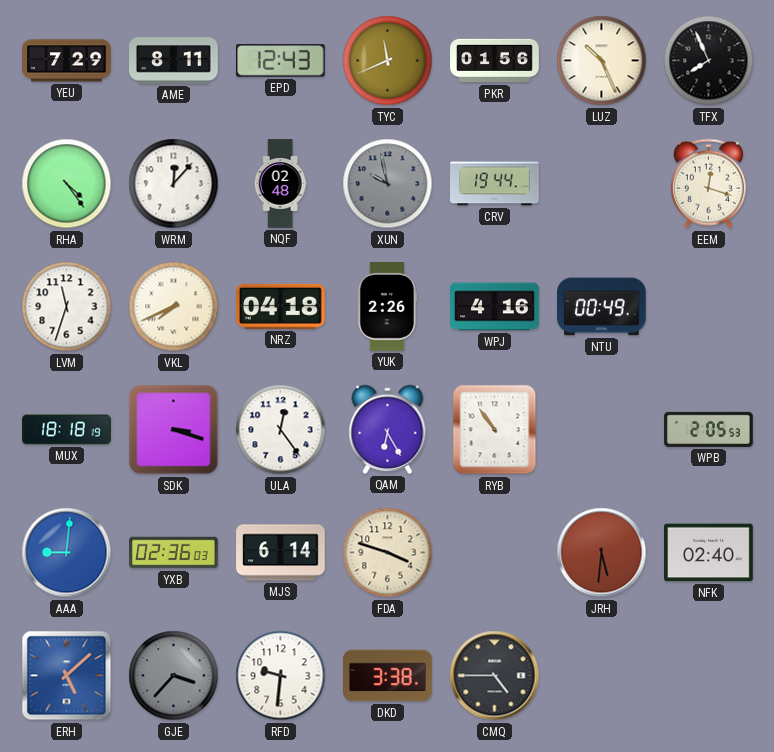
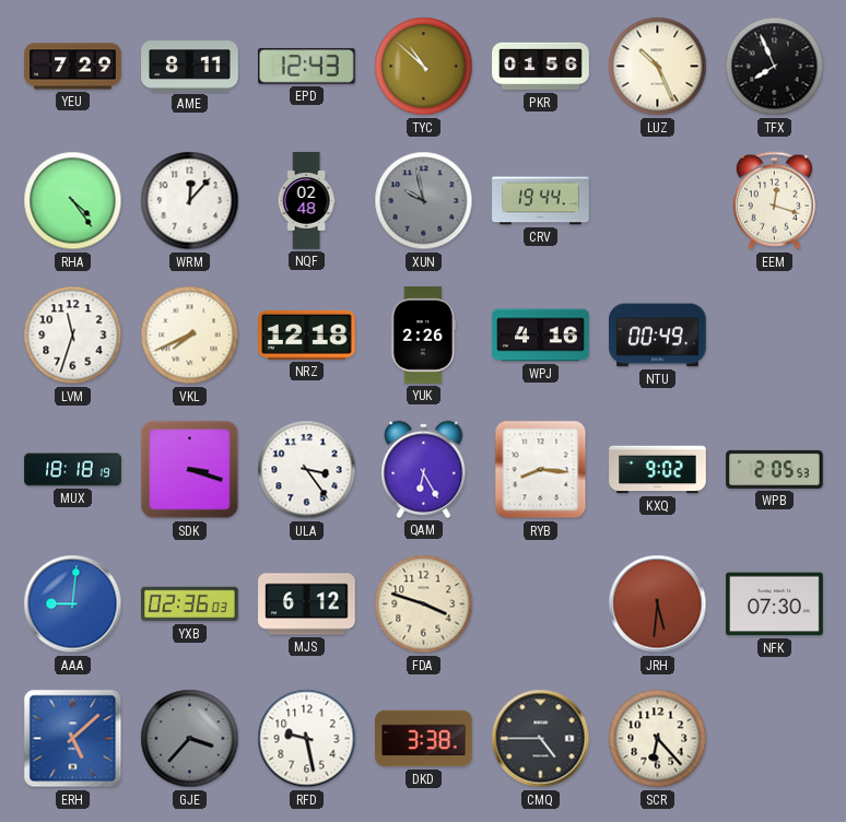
TYC: 11:41 -> 10:52
NRZ: 04:18 -> 12:18
ULA: 12:24 -> 3:24
RYB: 10:54 -> 8:16
KXQ: none -> 9:02
MJS: 6:14 -> 6:12
NFK: 02:40 -> 07:30
RFD: 9:31 -> 9:28
SCR: none -> 6:23
